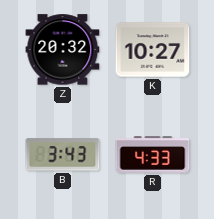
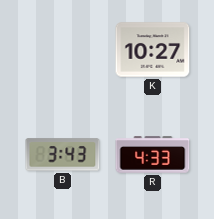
Z: 20:32 -> none
